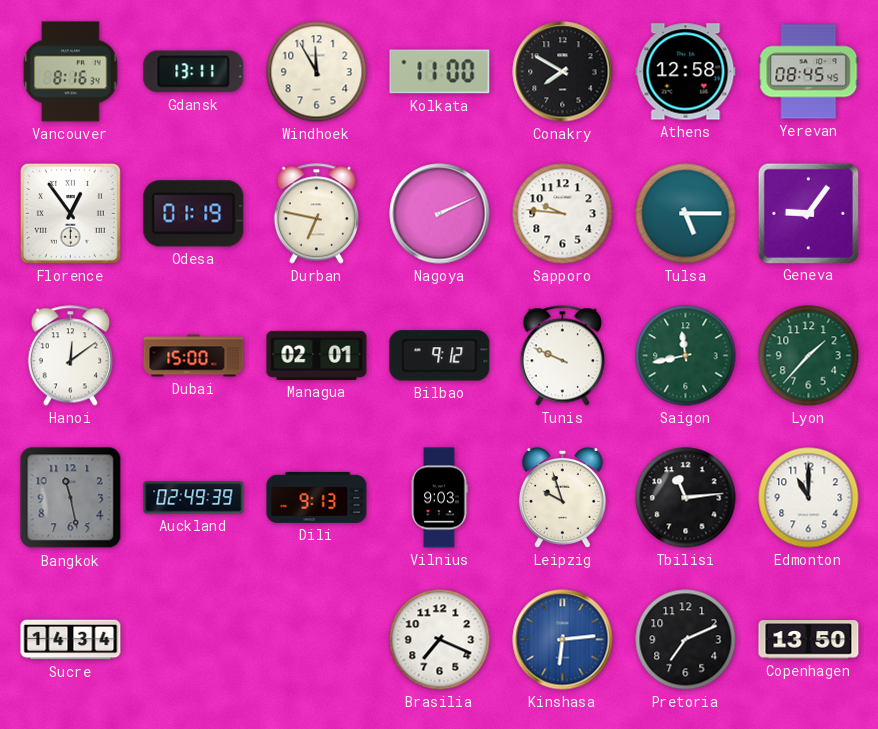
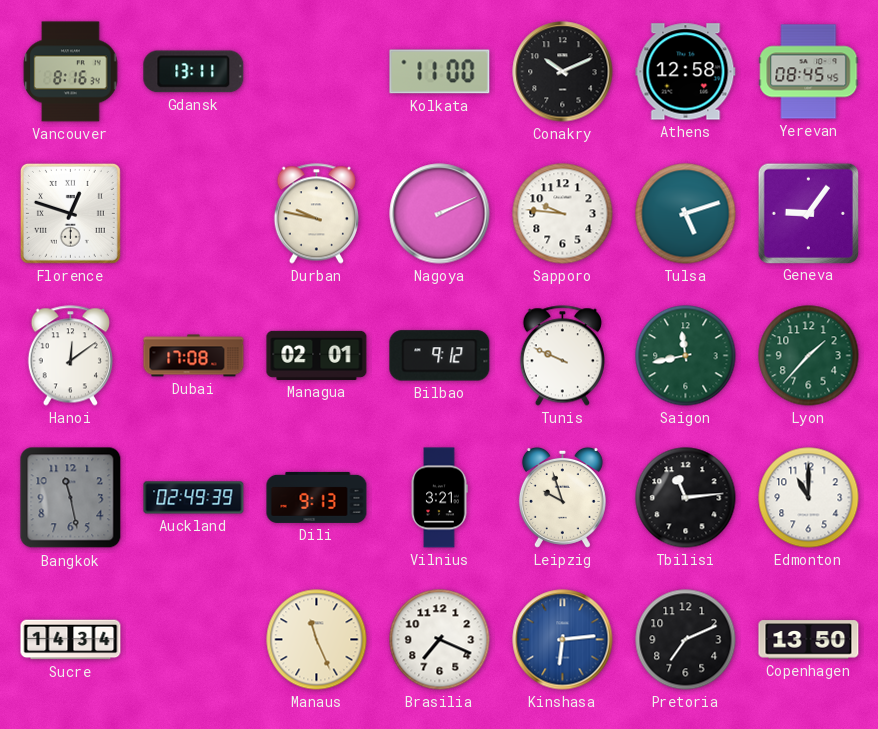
Windhoek: 11:55 -> none
Conakry: 7:50 -> 10:11
Florence: 12:54 -> 12:48
Odesa: 01:19 -> none
Durban: 6:47 -> 9:47
Tulsa: 5:15 -> 5:12
Dubai: 15:00 -> 17:08
Vilnius: 9:03 -> 3:21
Manaus: none -> 11:26
